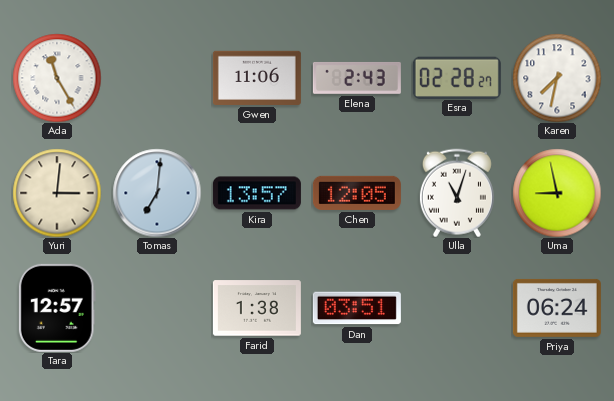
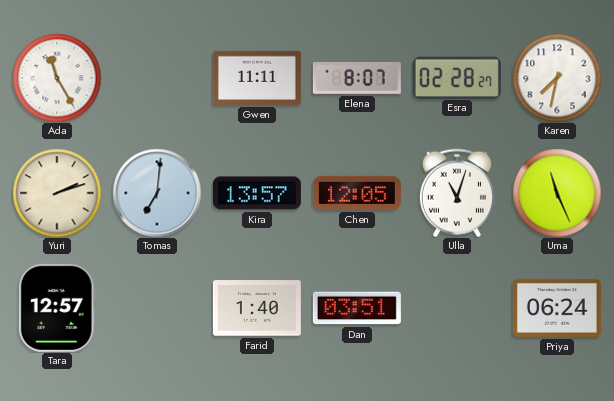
Gwen: 11:06 -> 11:11
Elena: 2:43 -> 8:07
Yuri: 3:01 -> 2:12
Uma: 8:58 -> 11:26
Farid: 1:38 -> 1:40
